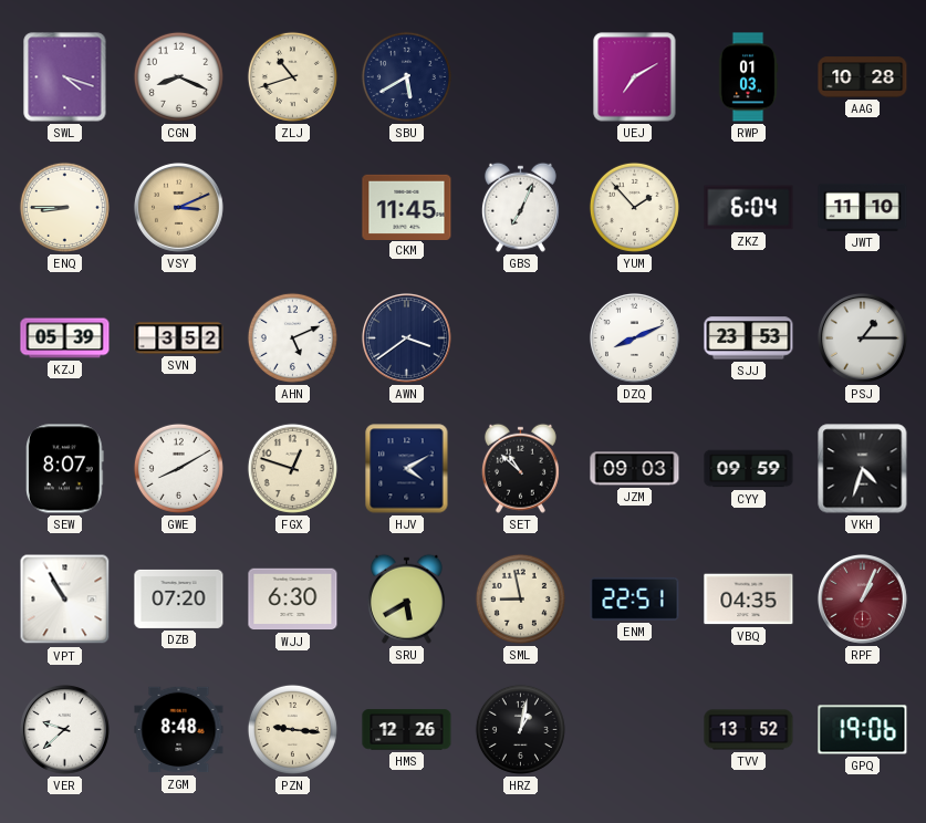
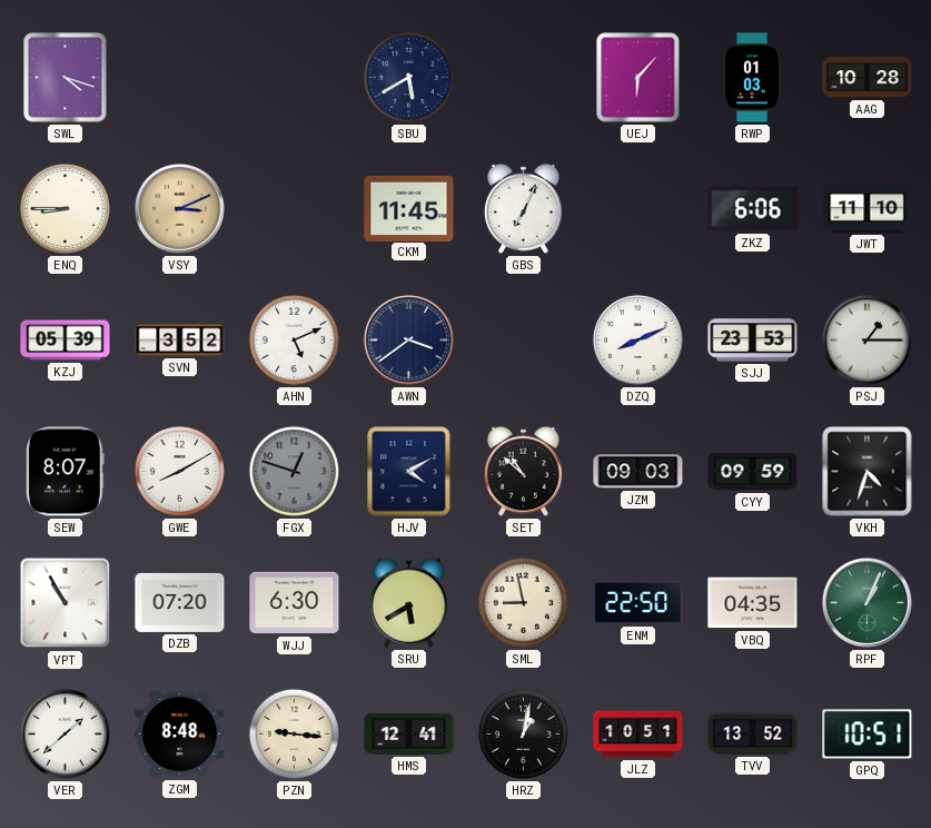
CGN: 8:19 -> none
ZLJ: 10:42 -> none
UEJ: 7:10 -> 6:07
YUM: 1:53 -> none
ZKZ: 6:04 -> 6:06
FGX dial: cream -> grey
ENM: 22:51 -> 22:50
RPF dial: burgundy -> green
VER: 9:38 -> 1:38
HMS: 12:26 -> 12:41
JLZ: none -> 10:51
GPQ: 19:06 -> 10:51
